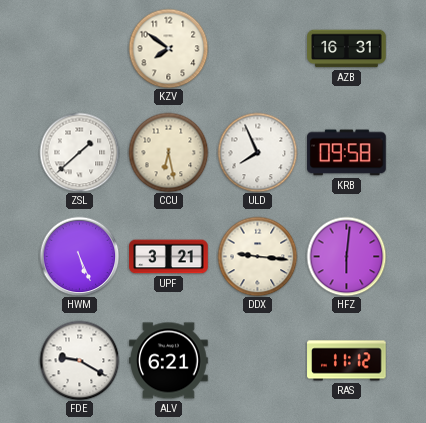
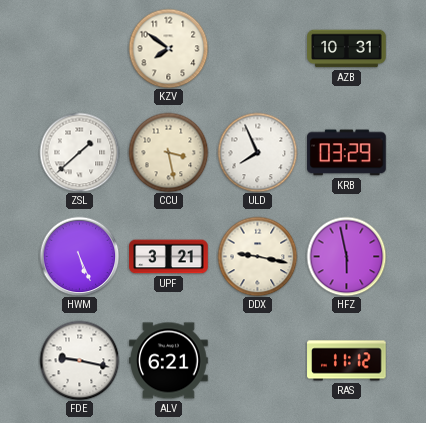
AZB: 16:31 -> 10:31
CCU: 6:28 -> 3:28
KRB: 09:58 -> 03:29
DDX: 9:16 -> 9:17
HFZ: 6:01 -> 5:58
FDE: 9:20 -> 9:17
